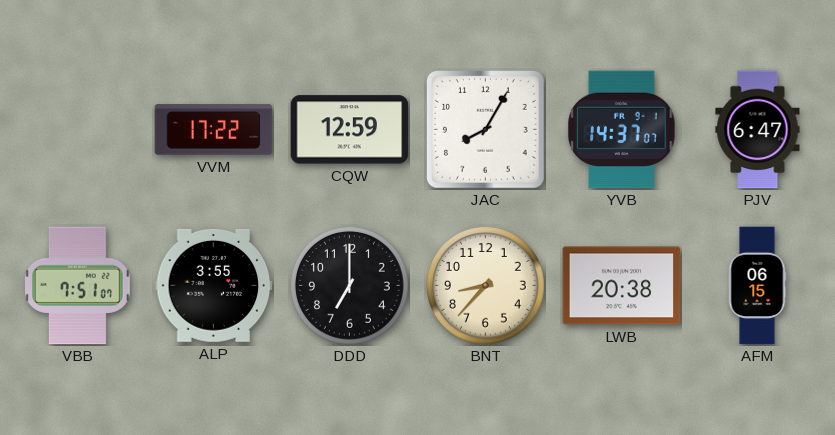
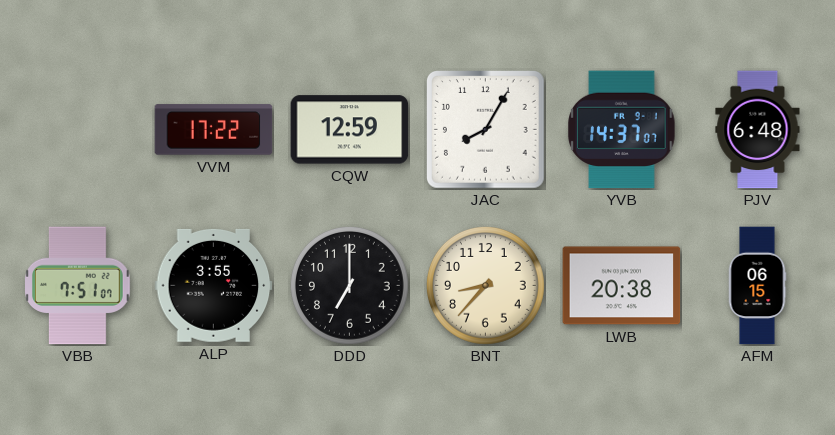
PJV: 6:47 -> 6:48
